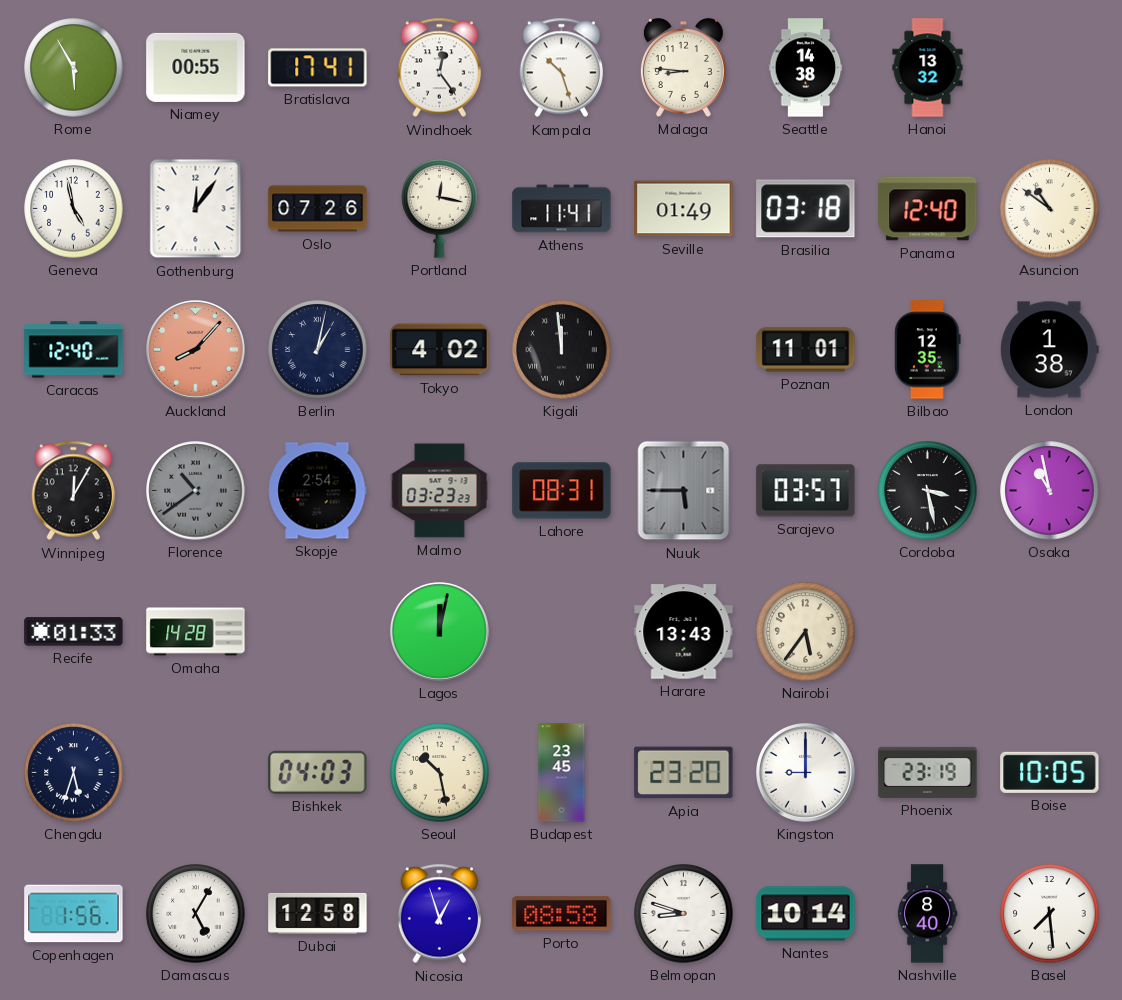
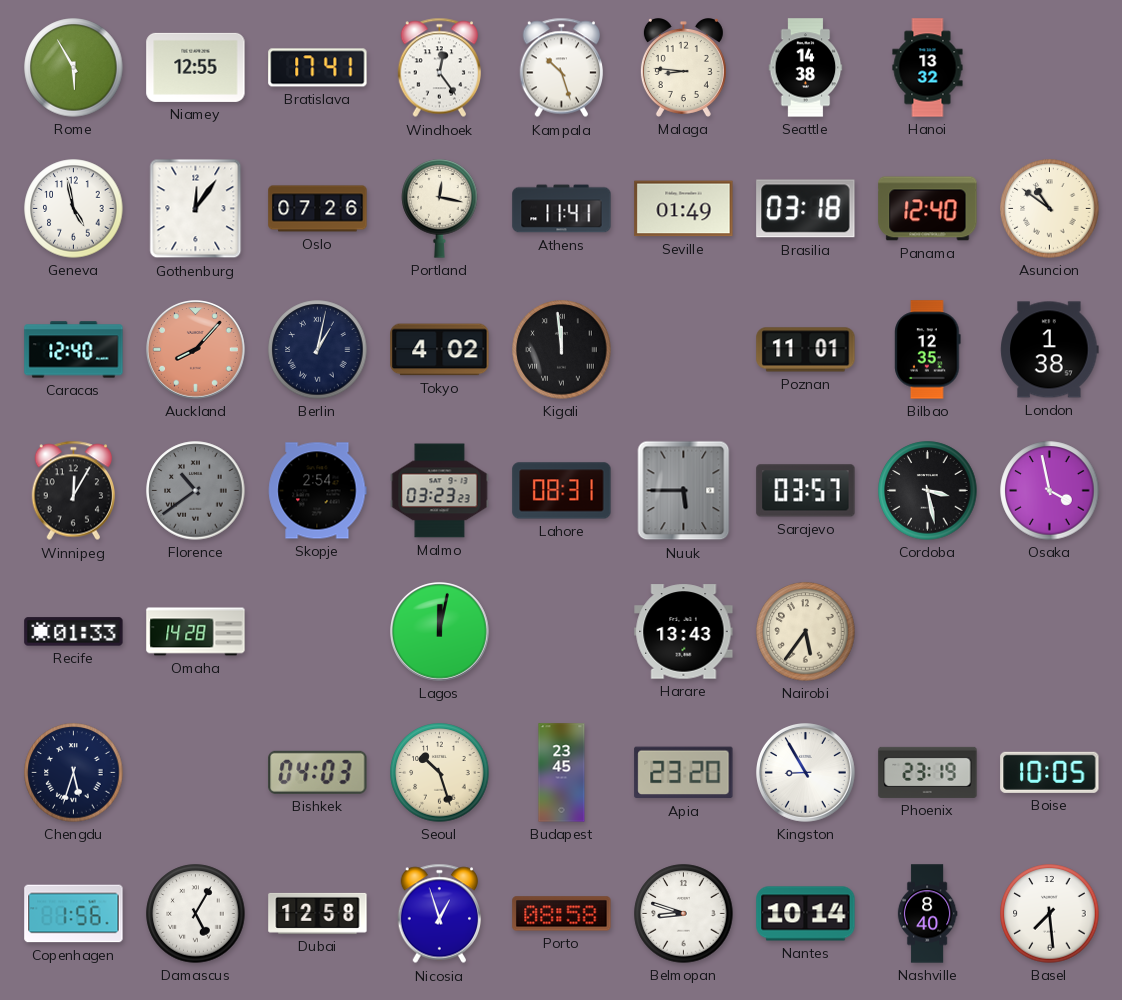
Niamey: 00:55 -> 12:55
Osaka: 10:58 -> 3:58
Seoul: 10:28 -> 10:27
Kingston: 9:00 -> 8:55
